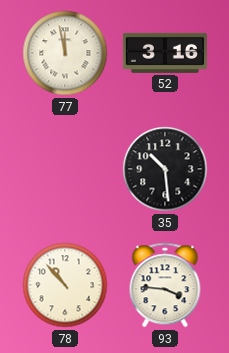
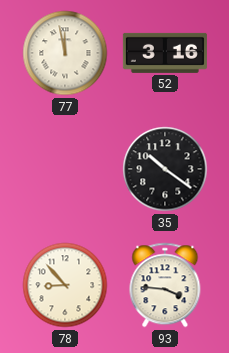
35: 10:29 -> 10:21
78: 10:53 -> 8:53
